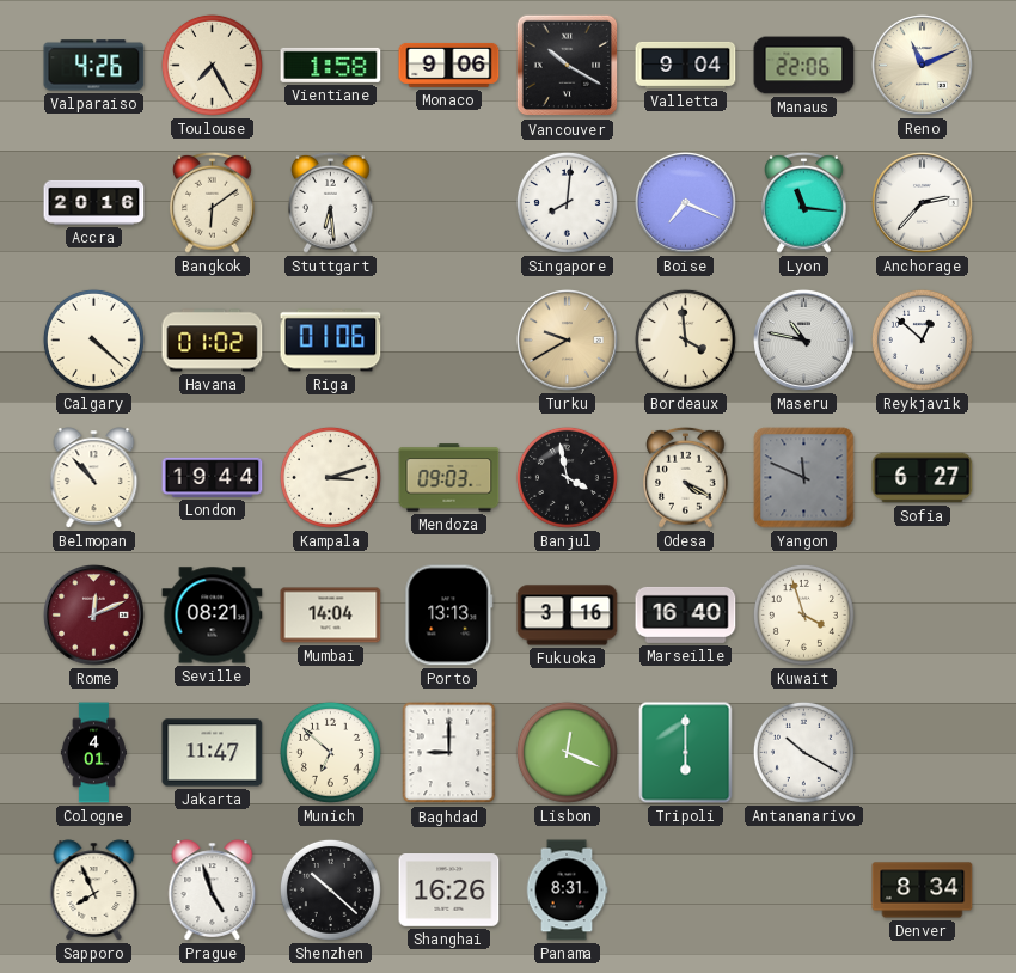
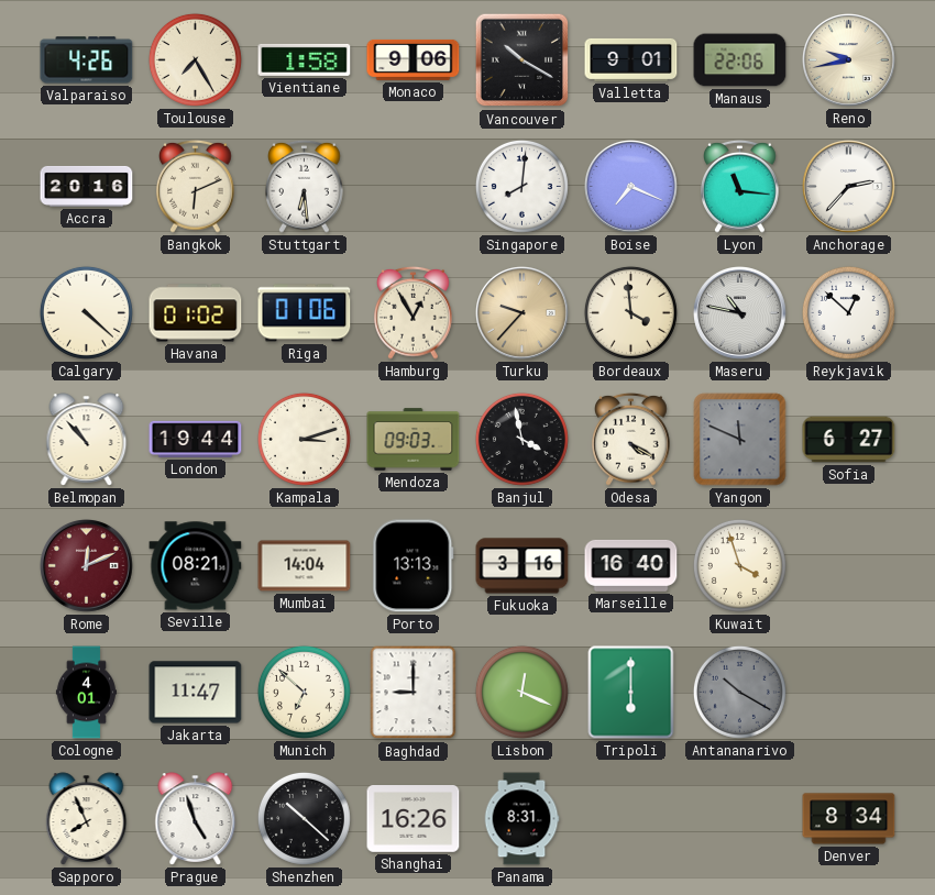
Valletta: 9:04 -> 9:01
Reno: 11:11 -> 9:43
Bangkok: 6:09 -> 6:11
Hamburg: none -> 12:55
Turku: 9:40 -> 9:37
Antananarivo dial: white -> grey
